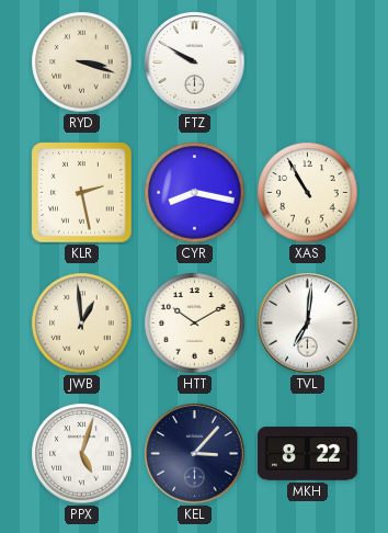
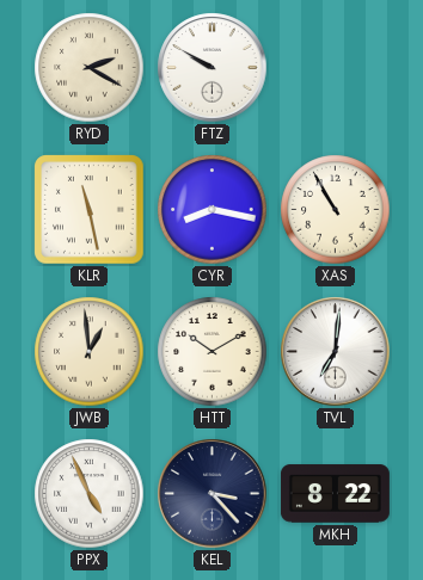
RYD: 3:18 -> 2:20
KLR: 2:28 -> 11:28
PPX: 5:03 -> 4:56
KEL: 3:07 -> 3:23
